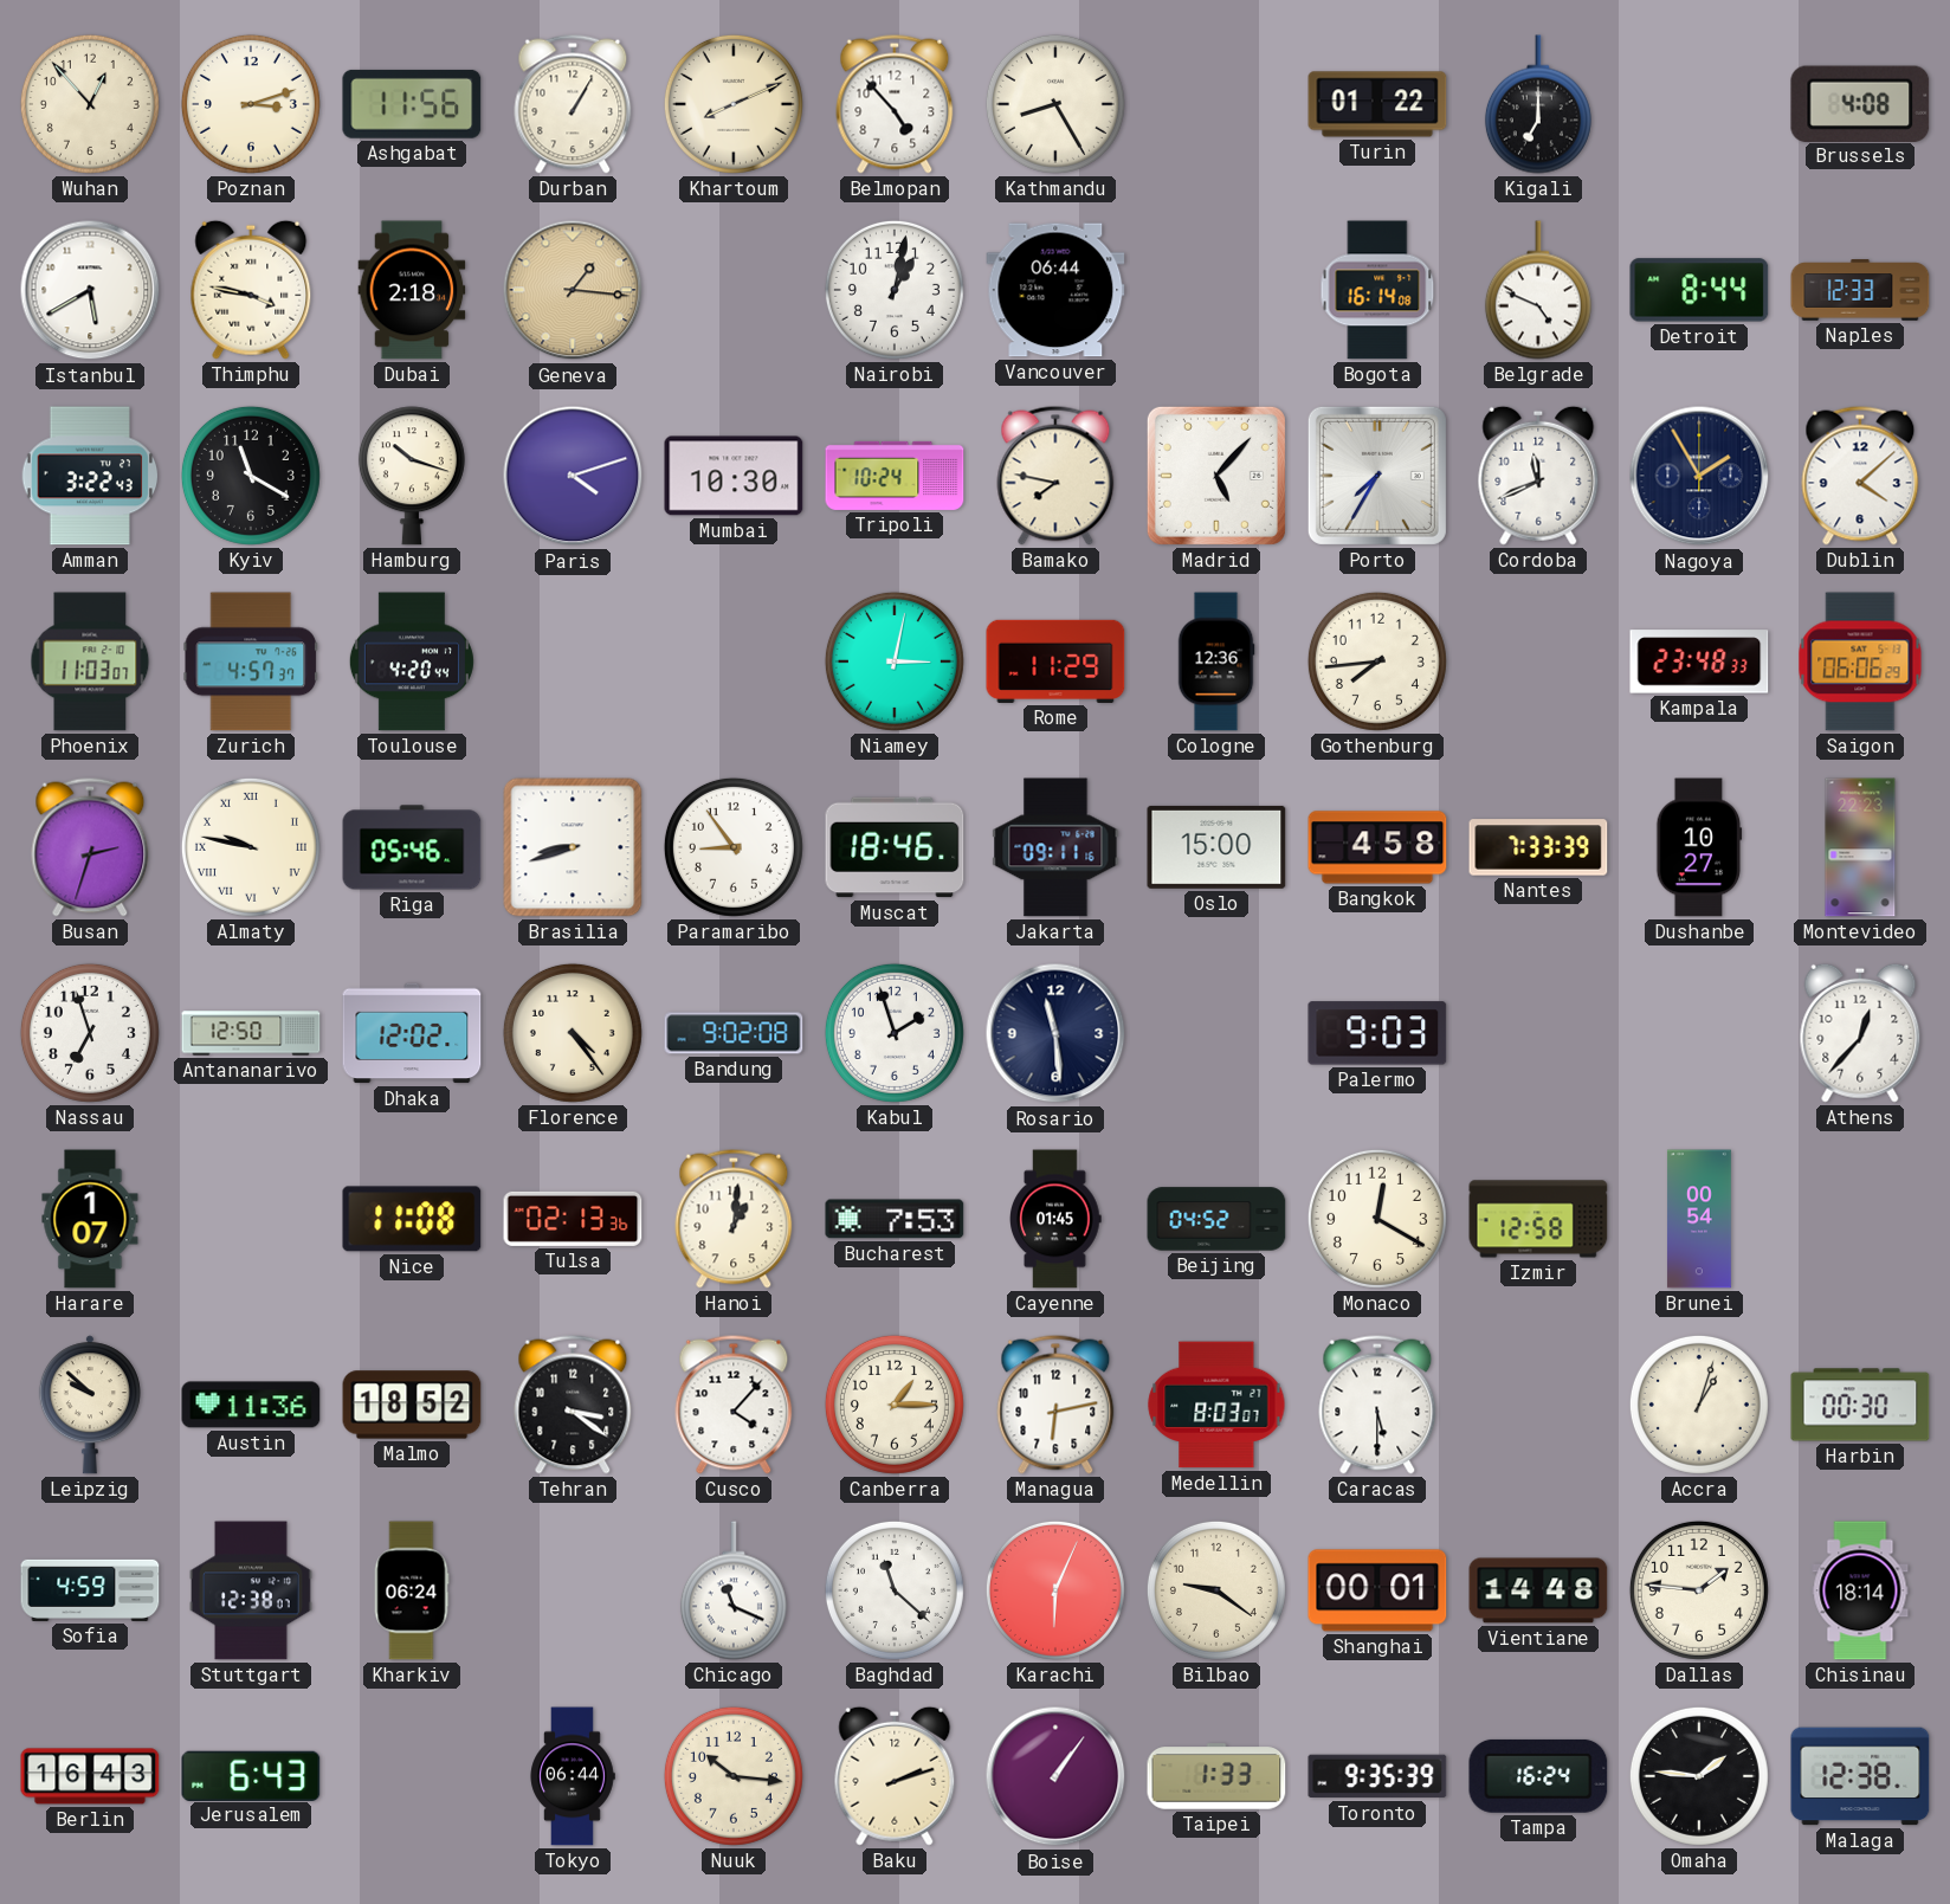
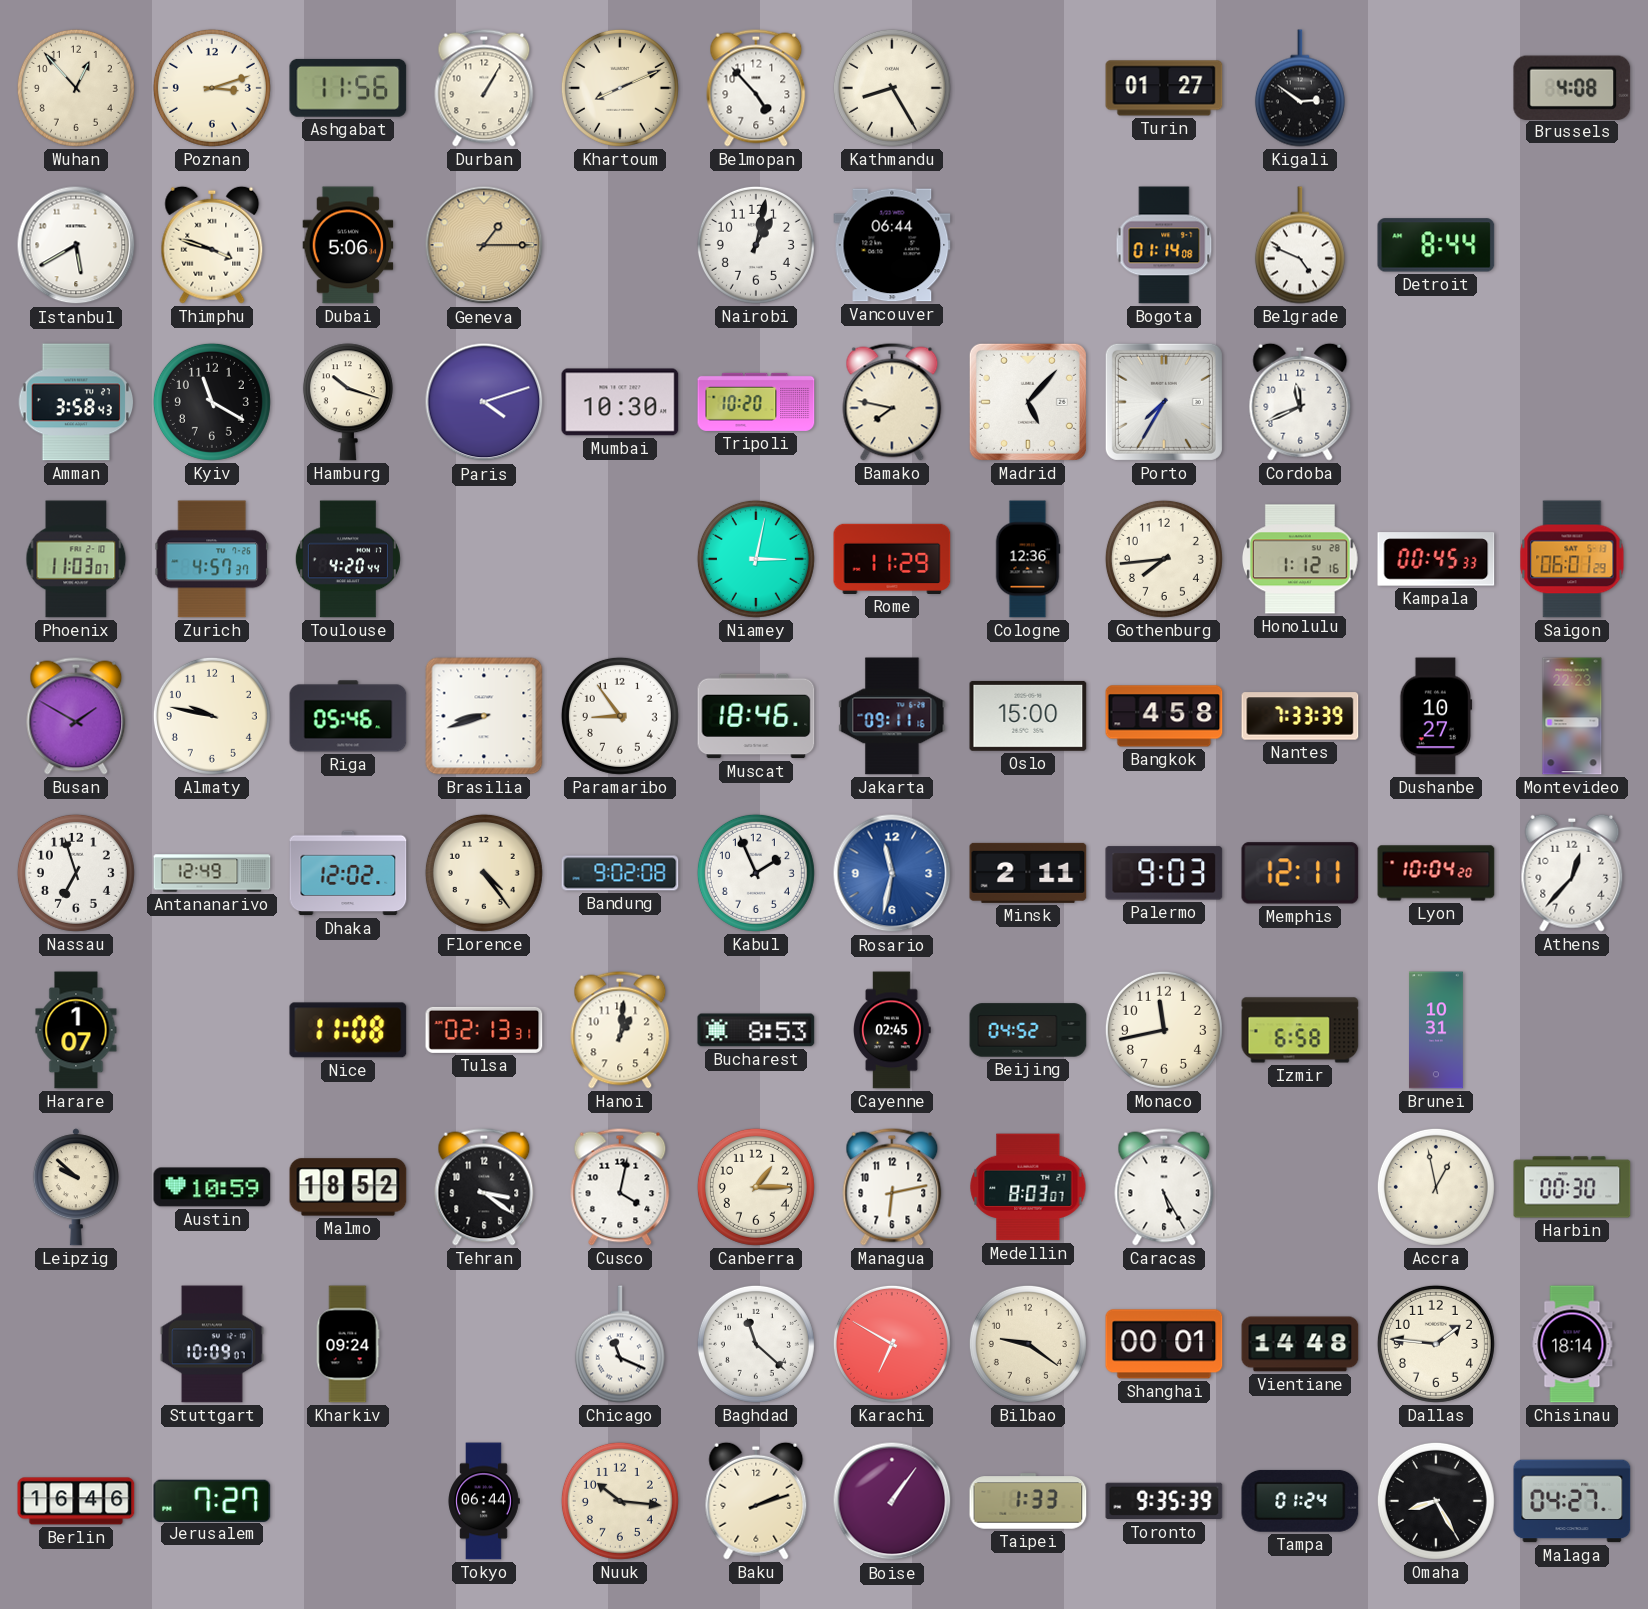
Turin: 01:22 -> 01:27
Kigali: 7:00 -> 2:51
Thimphu: 3:47 -> 3:48
Dubai: 2:18 -> 5:06
Geneva: 1:16 -> 1:15
Bogota: 16:14 -> 01:14
Naples: 12:33 -> none
Amman: 3:22 -> 3:58
Tripoli: 10:24 -> 10:20
Nagoya: 1:55 -> none
Dublin: 4:08 -> none
Honolulu: none -> 1:12
Kampala: 23:48 -> 00:45
Saigon: 06:06 -> 06:01
Busan: 2:33 -> 1:50
Almaty numerals: Roman -> Arabic
Antananarivo: 12:50 -> 12:49
Kabul: 1:57 -> 1:56
Rosario: 11:29 -> 11:32
Rosario dial: navy -> blue
Minsk: none -> 2:11
Memphis: none -> 12:11
Lyon: none -> 10:04
Tulsa: 02:13:36 -> 02:13:31
Bucharest: 7:53 -> 8:53
Cayenne: 01:45 -> 02:45
Monaco: 12:20 -> 11:43
Izmir: 12:58 -> 6:58
Brunei: 00:54 -> 10:31
Austin: 11:36 -> 10:59
Cusco: 4:07 -> 4:02
Caracas: 5:30 -> 5:25
Accra: 1:03 -> 12:58
Sofia: 4:59 -> none
Stuttgart: 12:38 -> 10:09
Kharkiv: 06:24 -> 09:24
Karachi: 6:04 -> 6:50
Berlin: 16:43 -> 16:46
Jerusalem: 6:43 -> 7:27
Tampa: 16:24 -> 01:24
Omaha: 1:46 -> 8:25
Malaga: 12:38 -> 04:27
